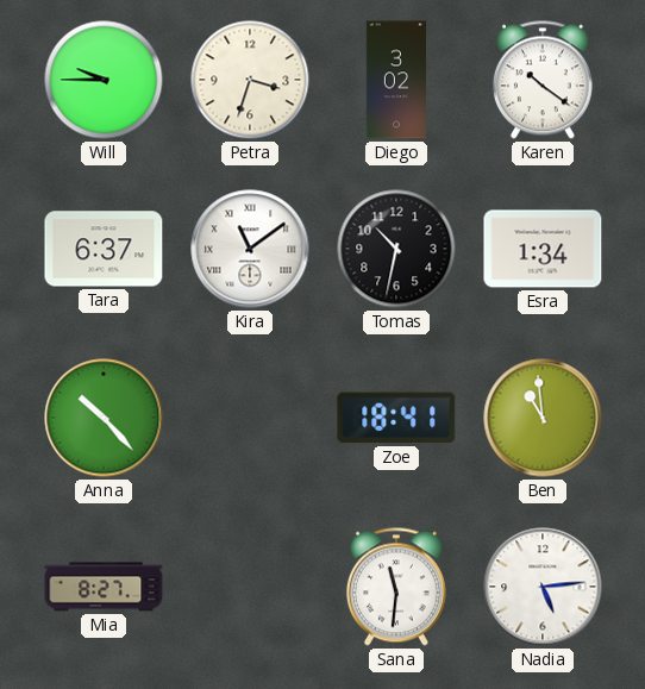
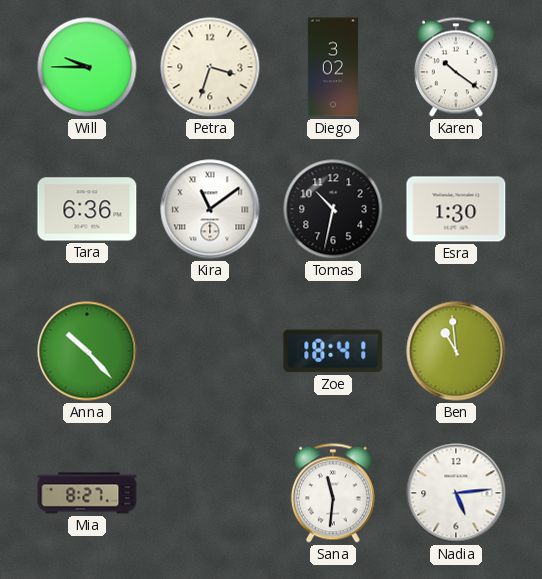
Tara: 6:37 -> 6:36
Esra: 1:34 -> 1:30
